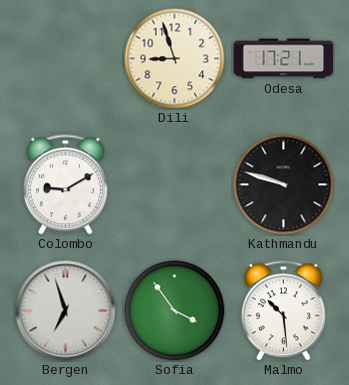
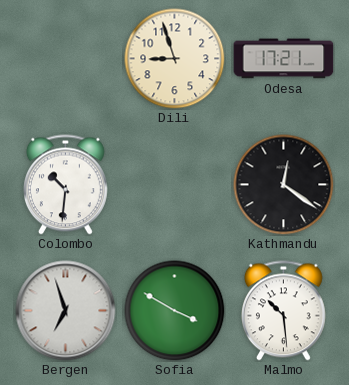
Colombo: 9:10 -> 10:31
Kathmandu: 9:48 -> 12:21
Sofia: 3:54 -> 3:50
